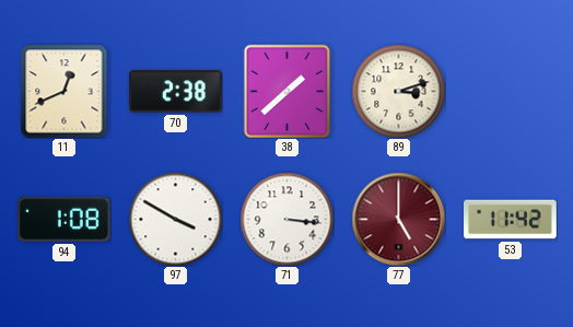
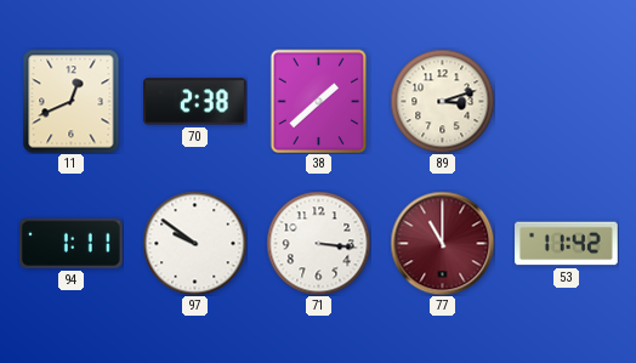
94: 1:08 -> 1:11
97: 3:50 -> 9:51
77: 5:00 -> 11:00
